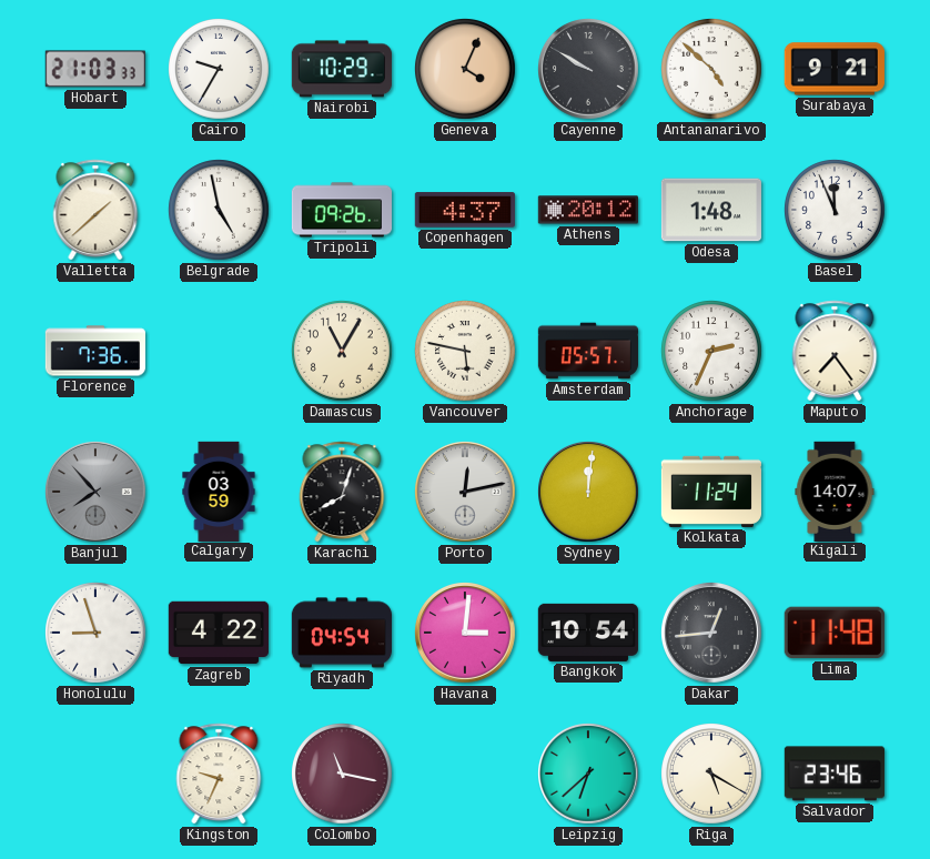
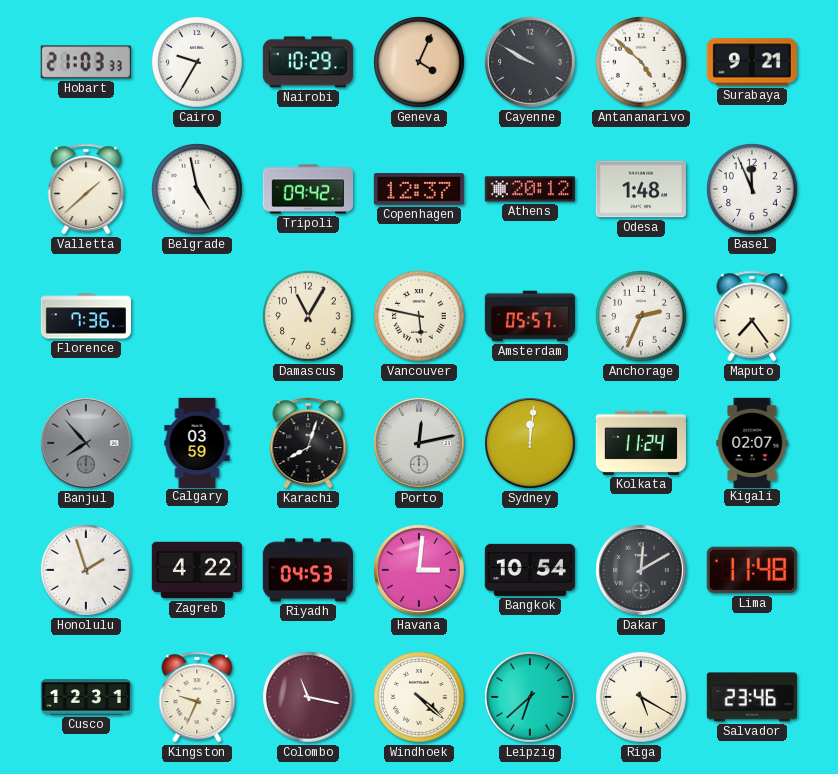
Tripoli: 09:26 -> 09:42
Copenhagen: 4:37 -> 12:37
Kigali: 14:07 -> 02:07
Honolulu: 8:57 -> 1:57
Riyadh: 04:54 -> 04:53
Dakar: 12:44 -> 12:10
Cusco: none -> 12:31
Windhoek: none -> 4:22
